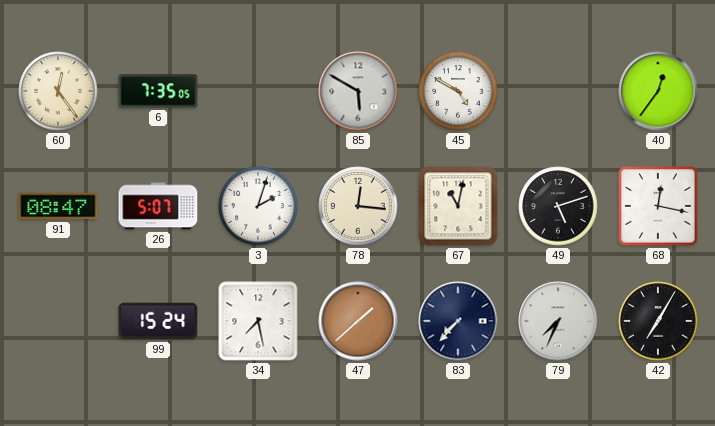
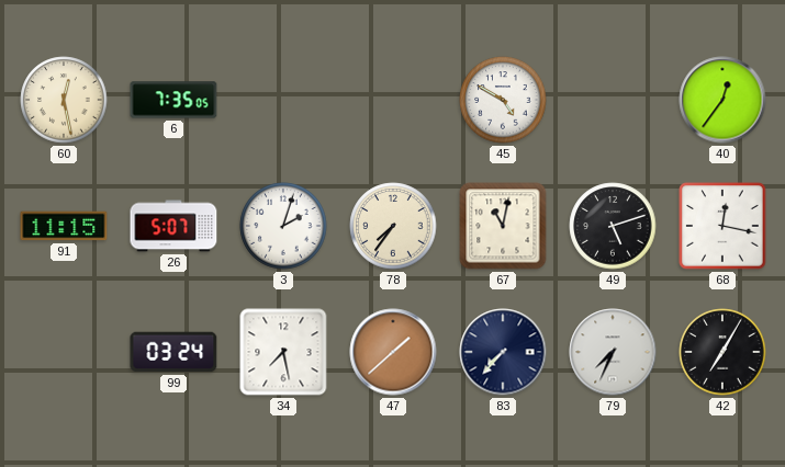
60: 12:24 -> 12:28
85: 5:50 -> none
91: 08:47 -> 11:15
78: 12:16 -> 7:36
99: 15:24 -> 03:24
